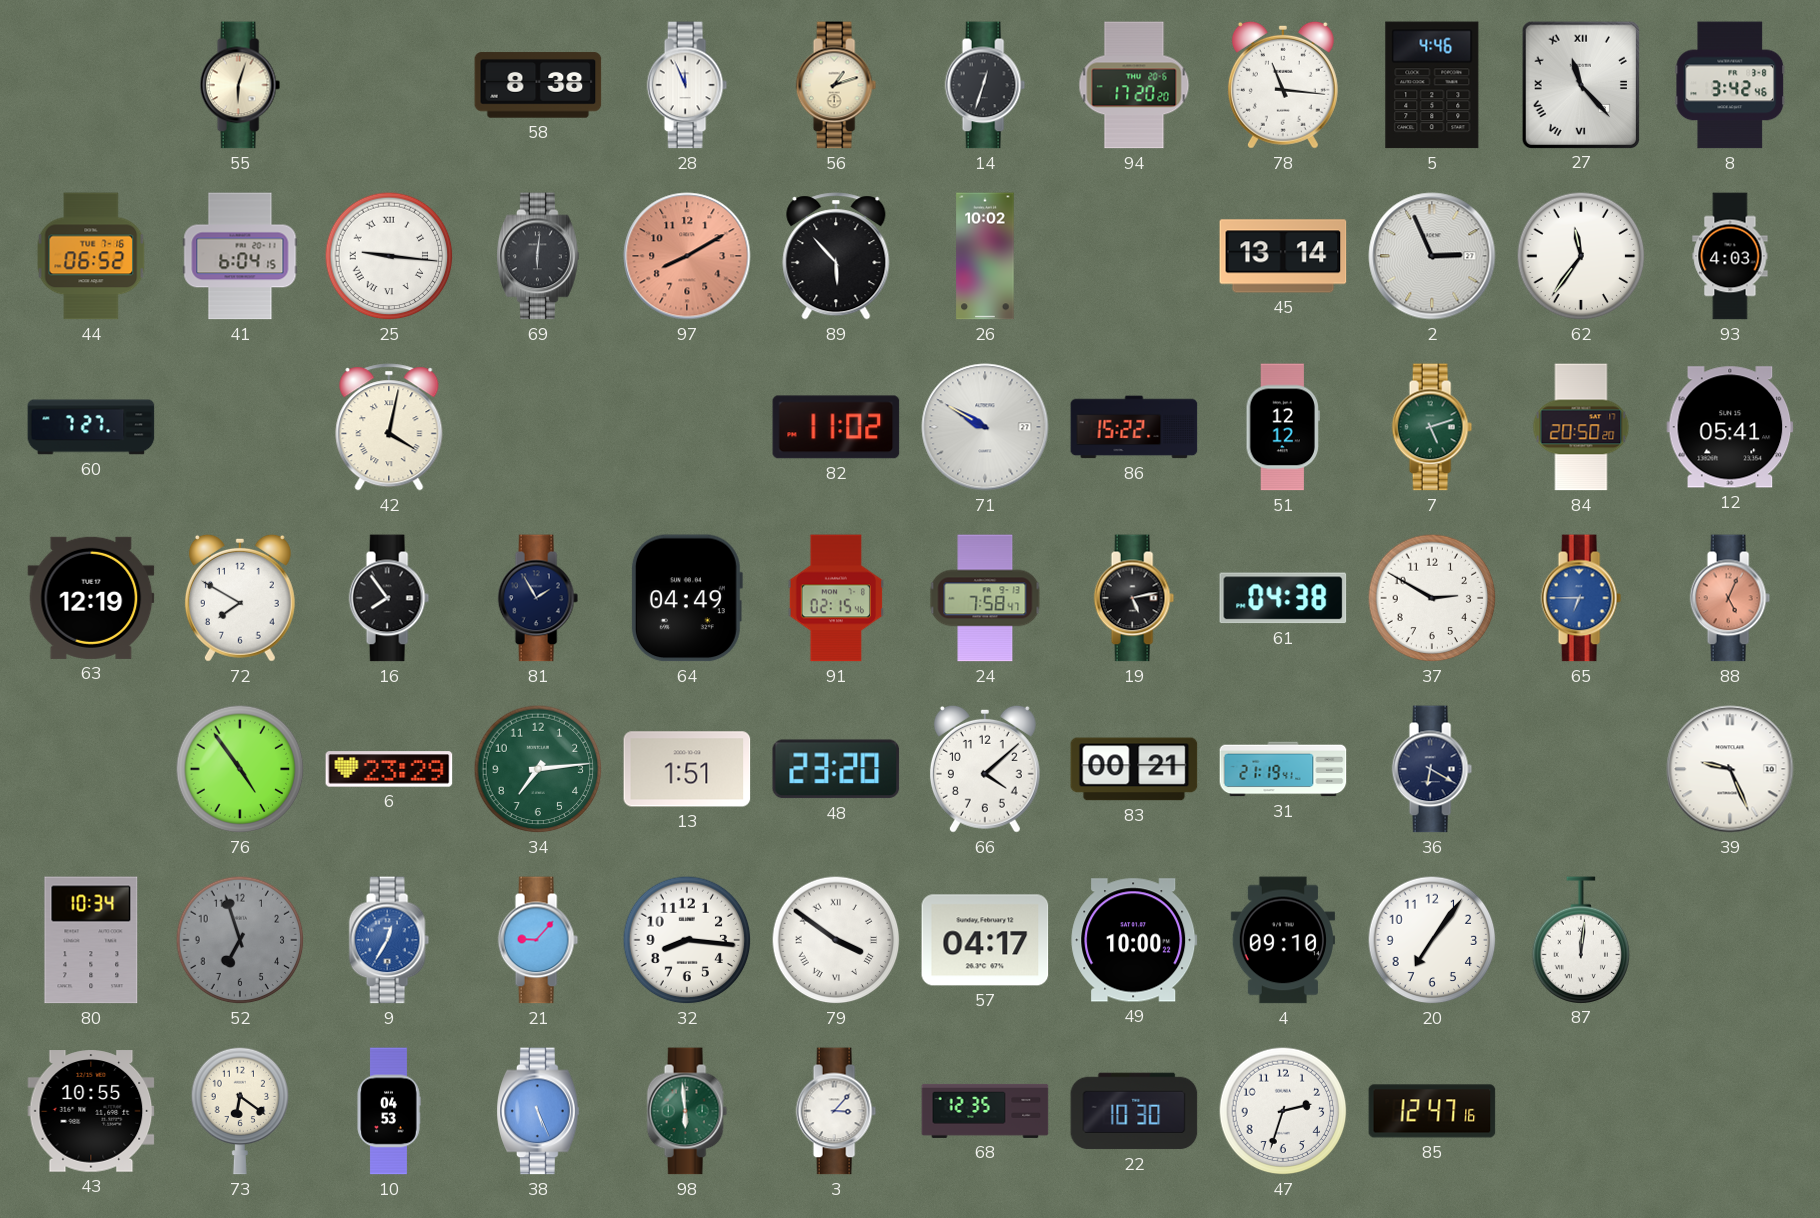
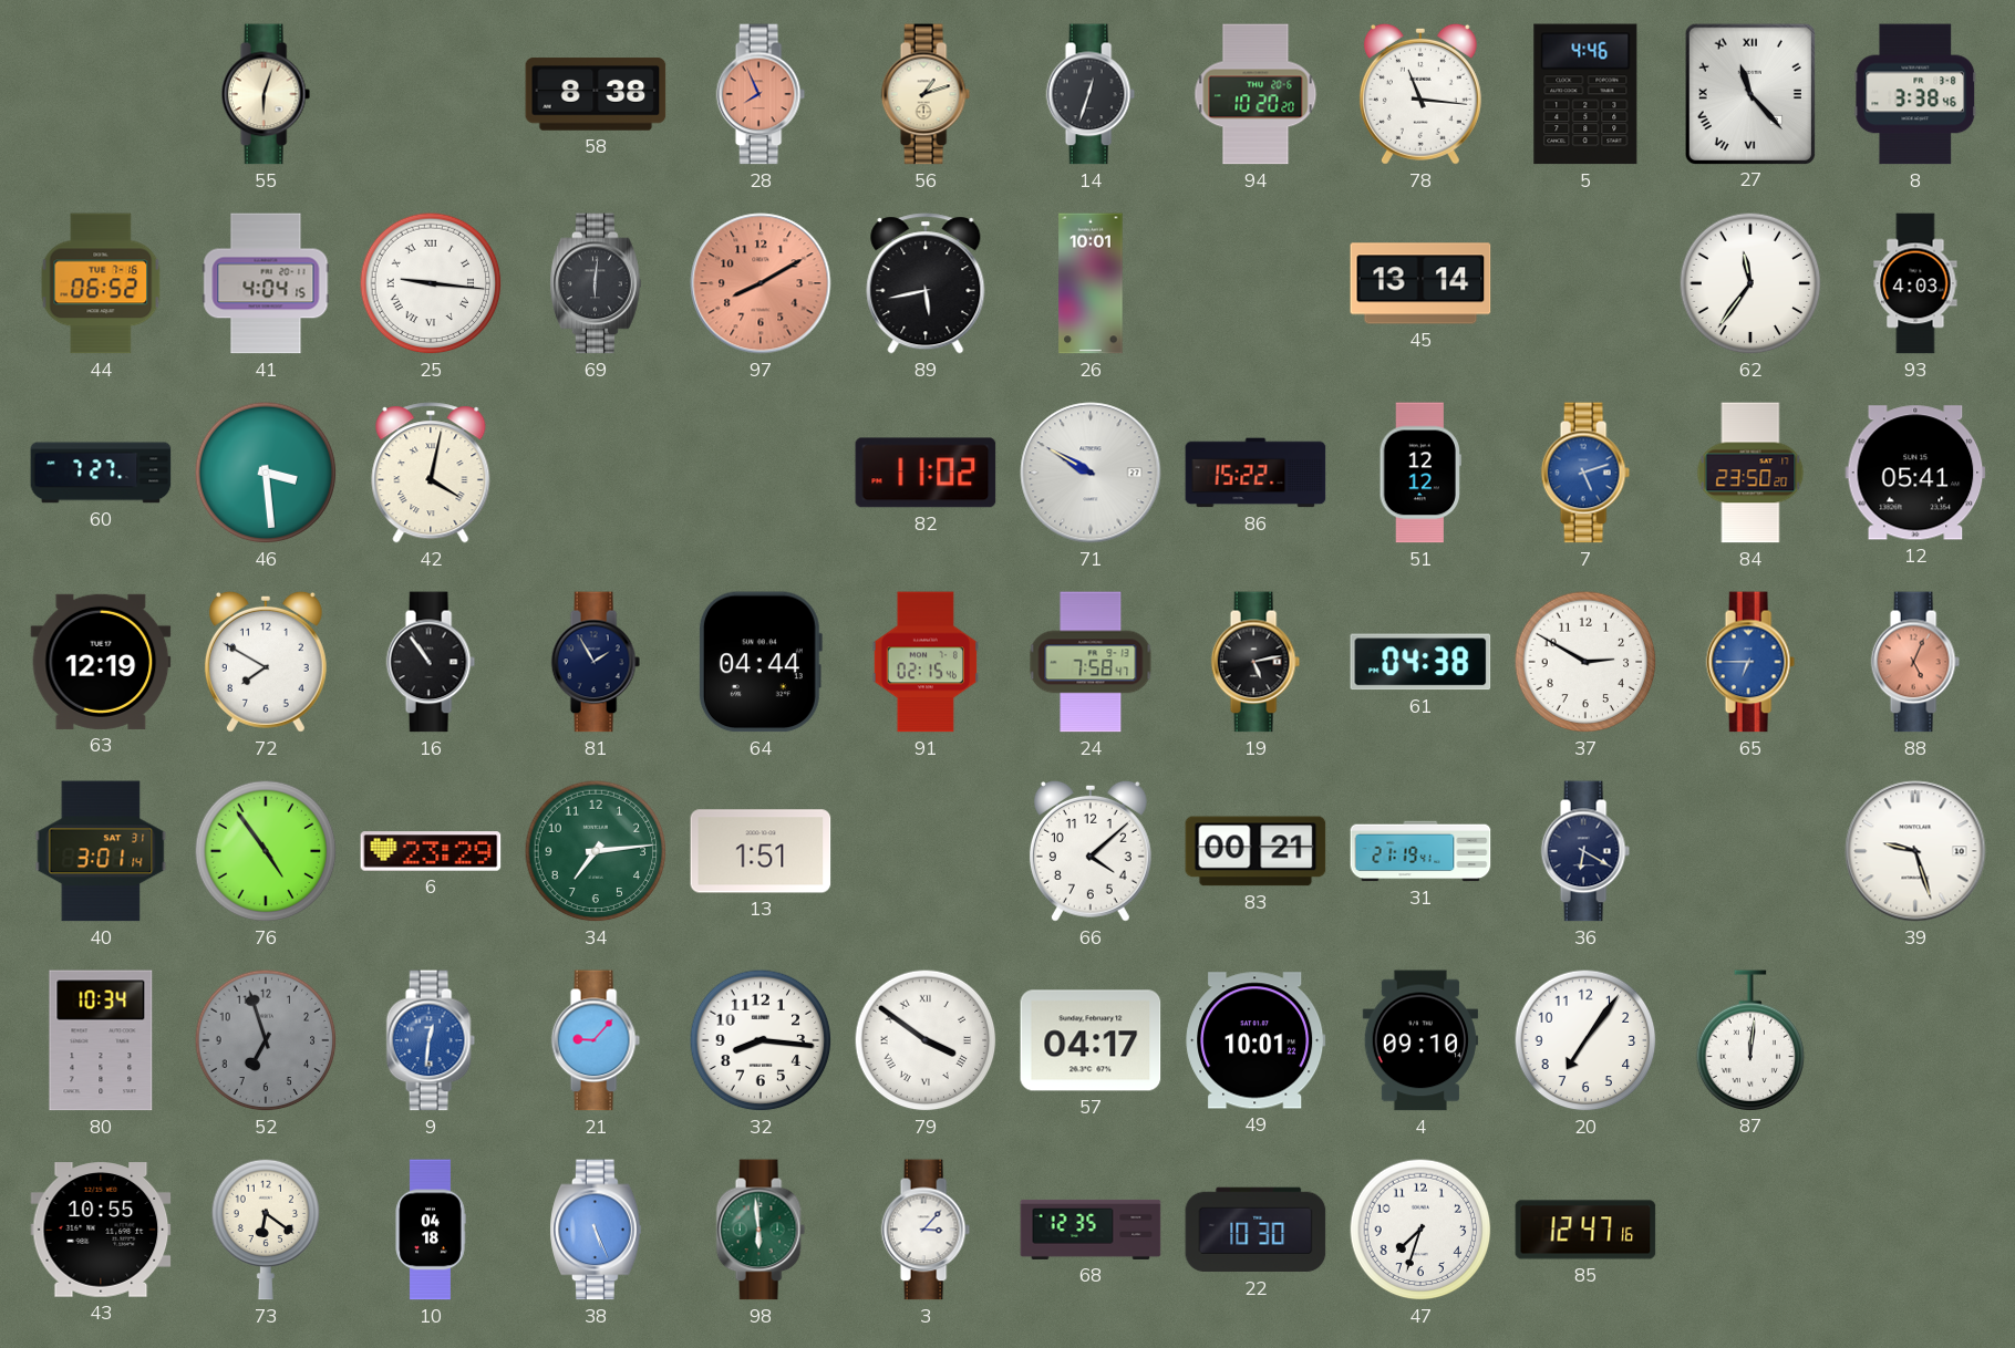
28: 11:56 -> 7:56
28 dial: white -> salmon
94: 17:20 -> 10:20
8: 3:42 -> 3:38
41: 6:04 -> 4:04
89: 5:53 -> 5:43
26: 10:02 -> 10:01
2: 2:56 -> none
46: none -> 3:29
7 dial: green -> blue
84: 20:50 -> 23:50
16: 7:54 -> 10:54
64: 04:49 -> 04:44
40: none -> 3:01
48: 23:20 -> none
39: 9:26 -> 9:27
9: 12:35 -> 12:31
49: 10:00 -> 10:01
10: 04:53 -> 04:18
47: 2:33 -> 7:33
